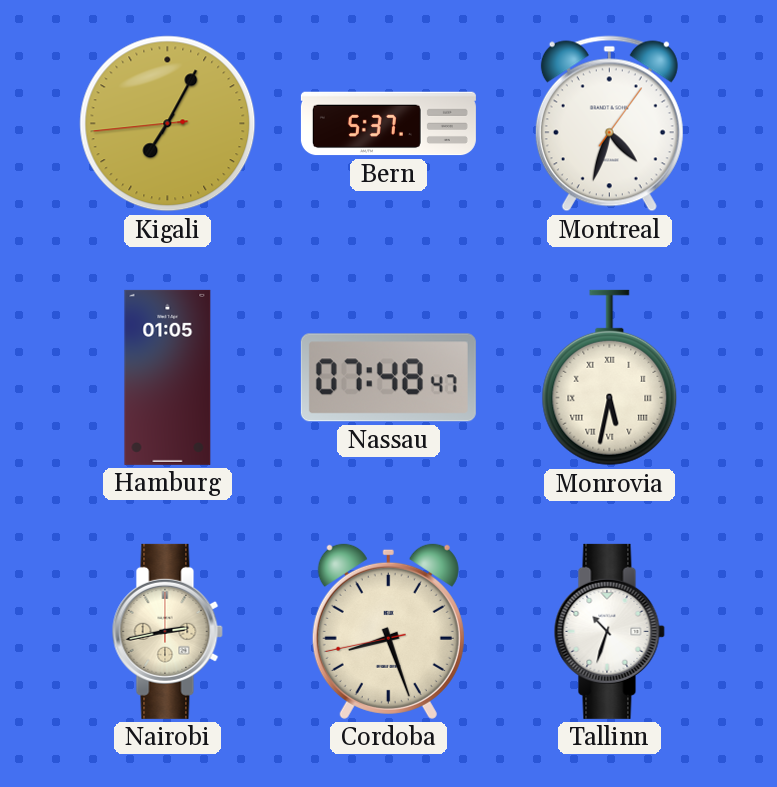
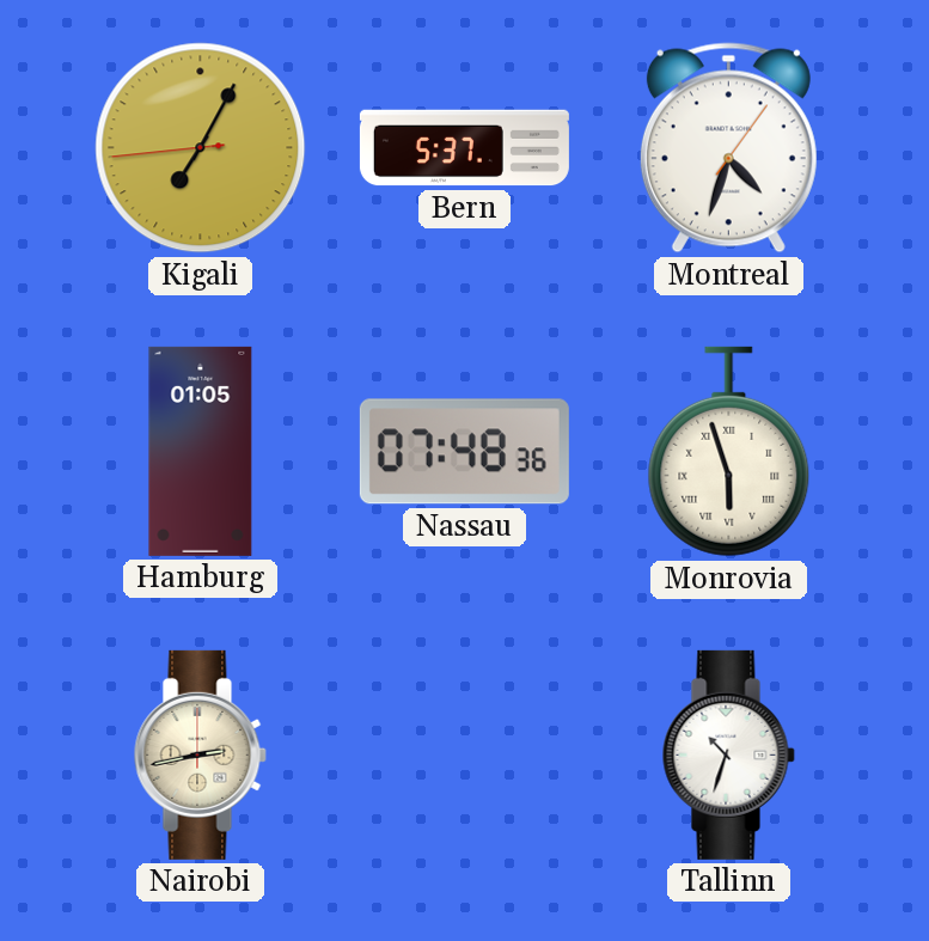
Nassau: 07:48:47 -> 07:48:36
Monrovia: 5:32 -> 5:57
Cordoba: 8:26 -> none
